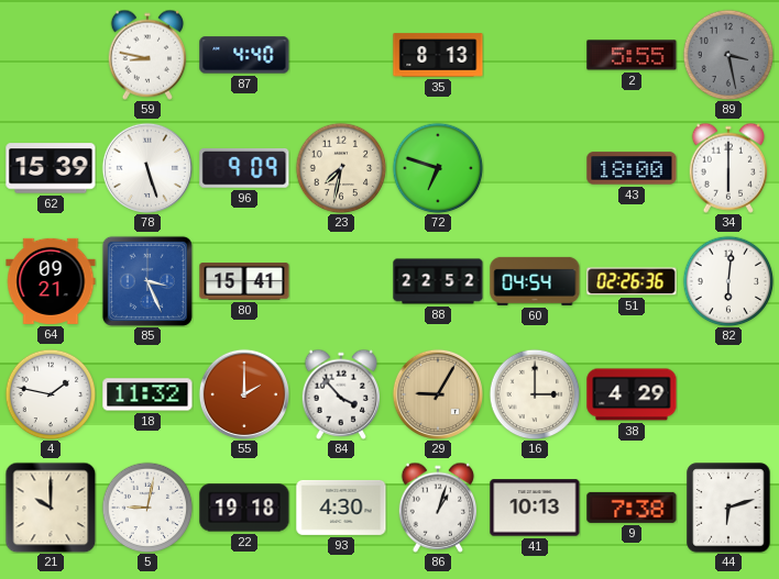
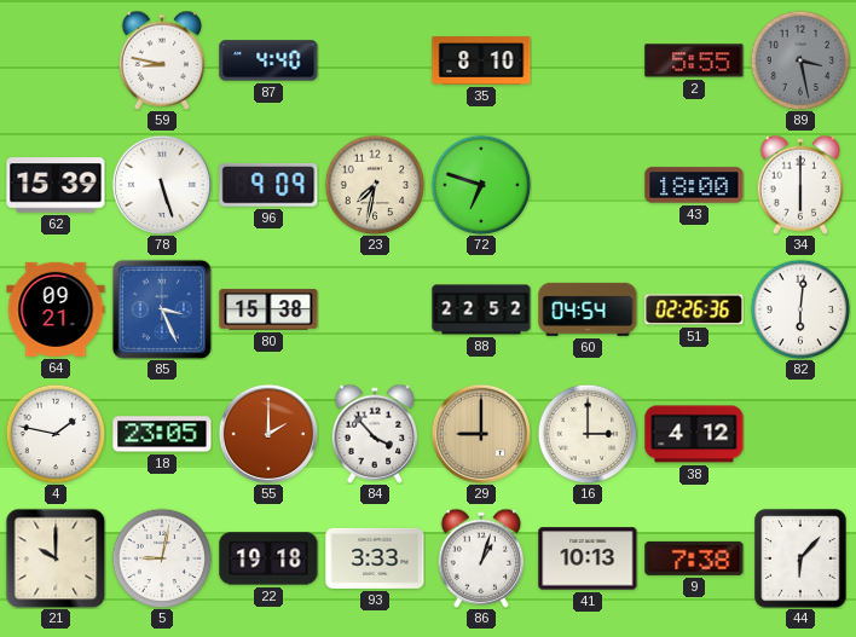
35: 8:13 -> 8:10
80: 15:41 -> 15:38
18: 11:32 -> 23:05
29: 9:05 -> 9:00
38: 4:29 -> 4:12
93: 4:30 -> 3:33
44: 6:12 -> 6:07
